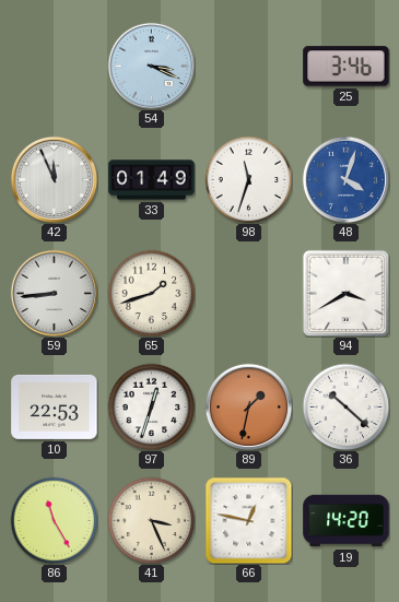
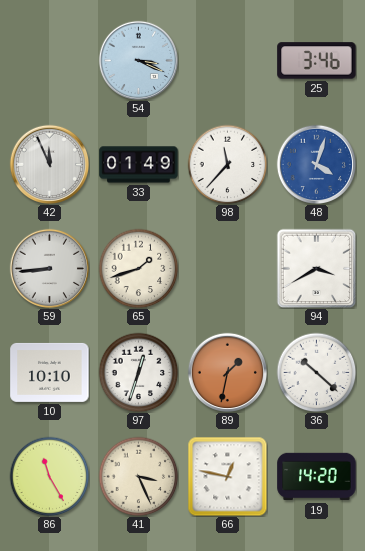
98: 11:33 -> 11:37
10: 22:53 -> 10:10
